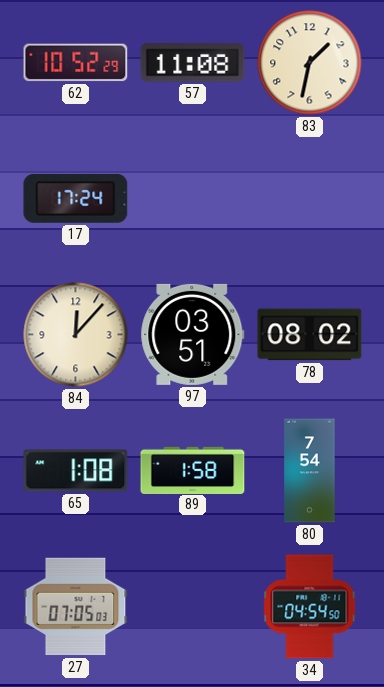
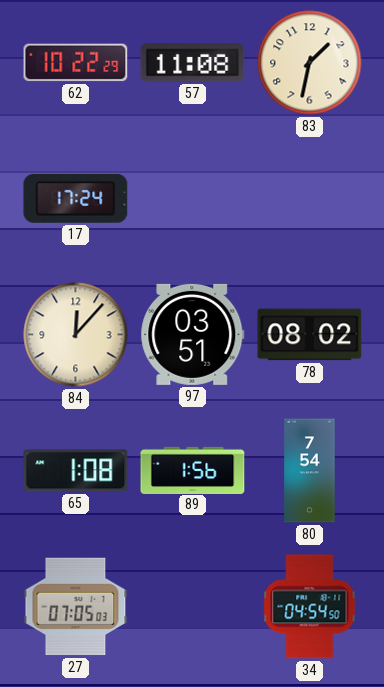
62: 10:52 -> 10:22
89: 1:58 -> 1:56
